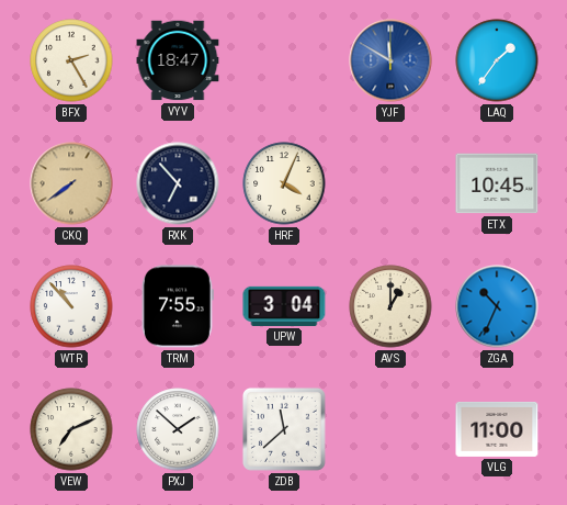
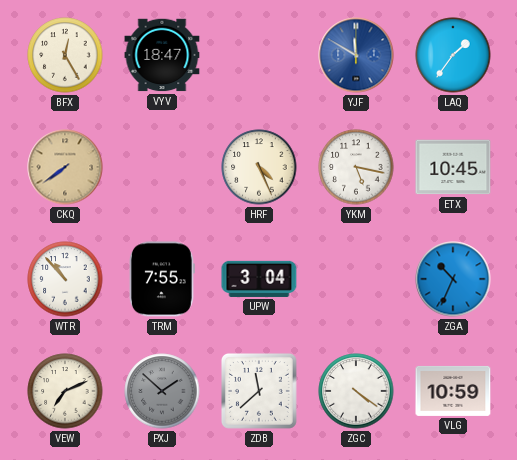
BFX: 2:25 -> 12:25
RXK: 6:53 -> none
HRF: 4:04 -> 4:26
YKM: none -> 5:17
AVS: 1:00 -> none
PXJ dial: white -> grey
ZGC: none -> 4:21
VLG: 11:00 -> 10:59
